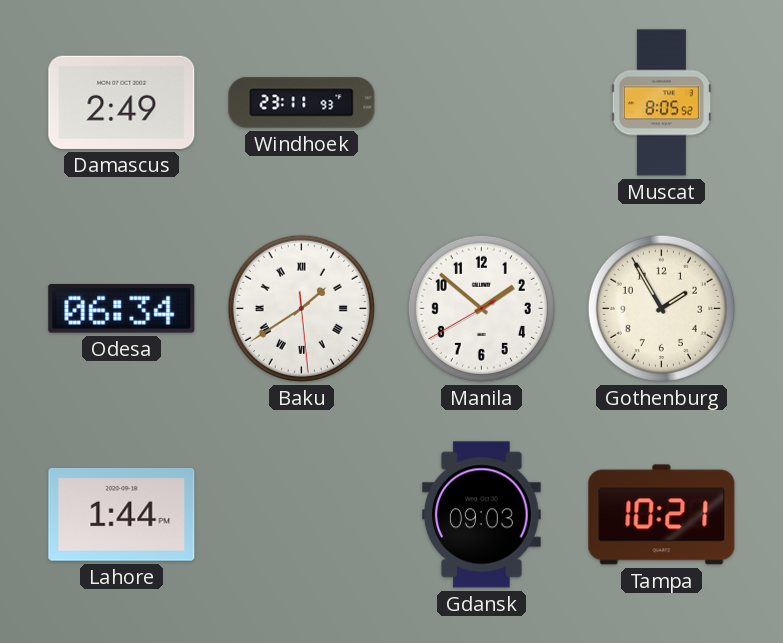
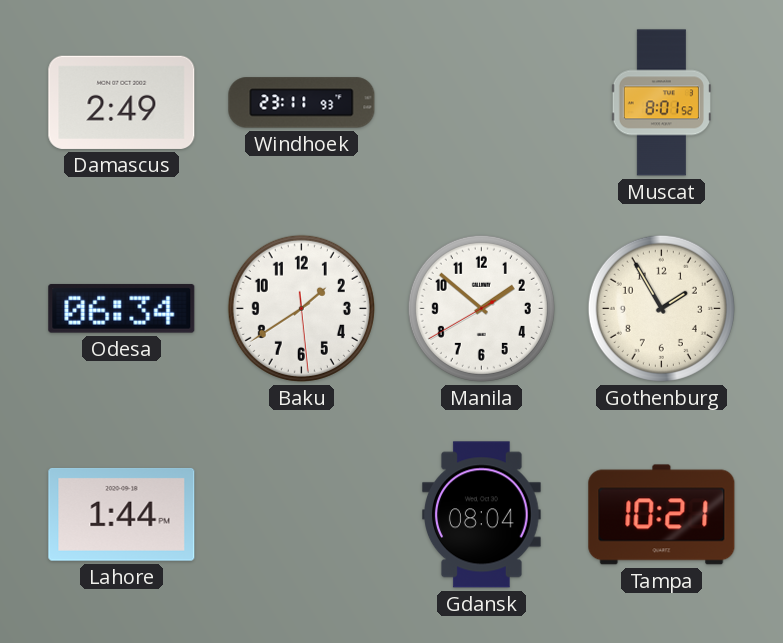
Muscat: 8:05 -> 8:01
Baku numerals: Roman -> Arabic
Gdansk: 09:03 -> 08:04
